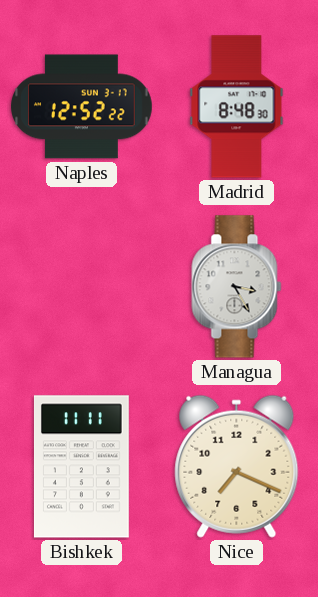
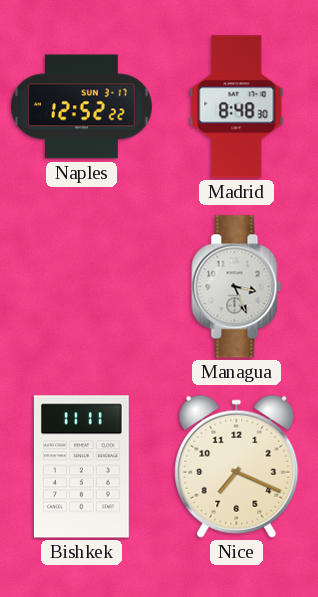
Managua: 3:25 -> 3:26
